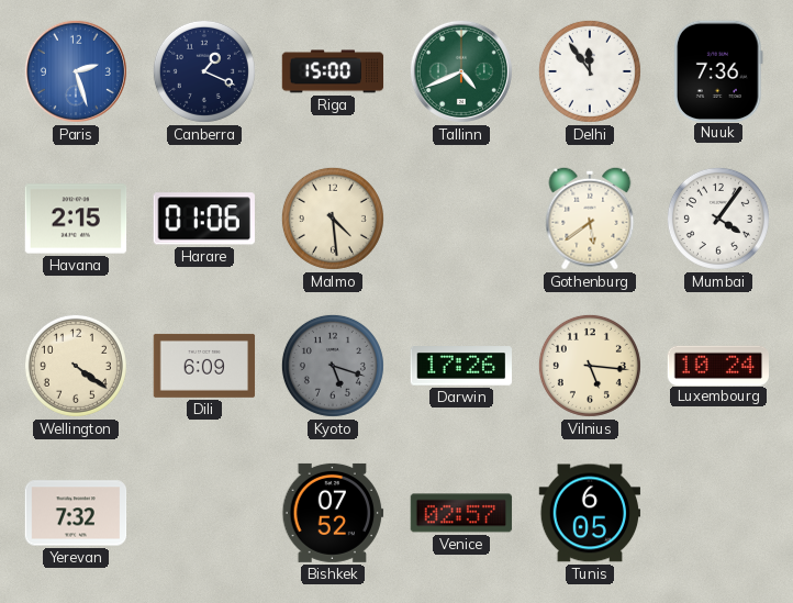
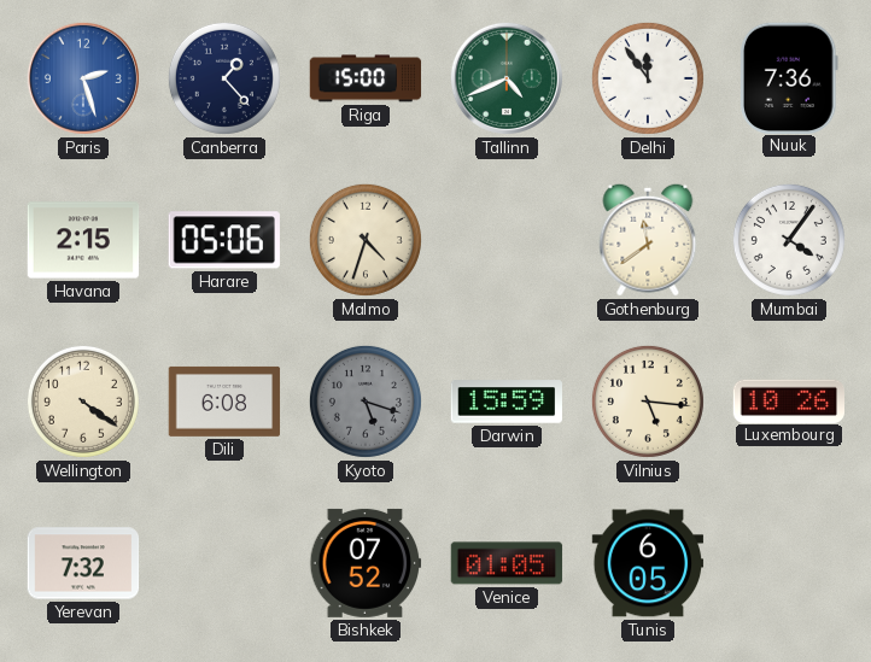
Canberra: 1:19 -> 1:23
Harare: 01:06 -> 05:06
Malmo: 4:29 -> 4:33
Gothenburg: 5:39 -> 11:39
Dili: 6:09 -> 6:08
Darwin: 17:26 -> 15:59
Luxembourg: 10:24 -> 10:26
Venice: 02:57 -> 01:05
